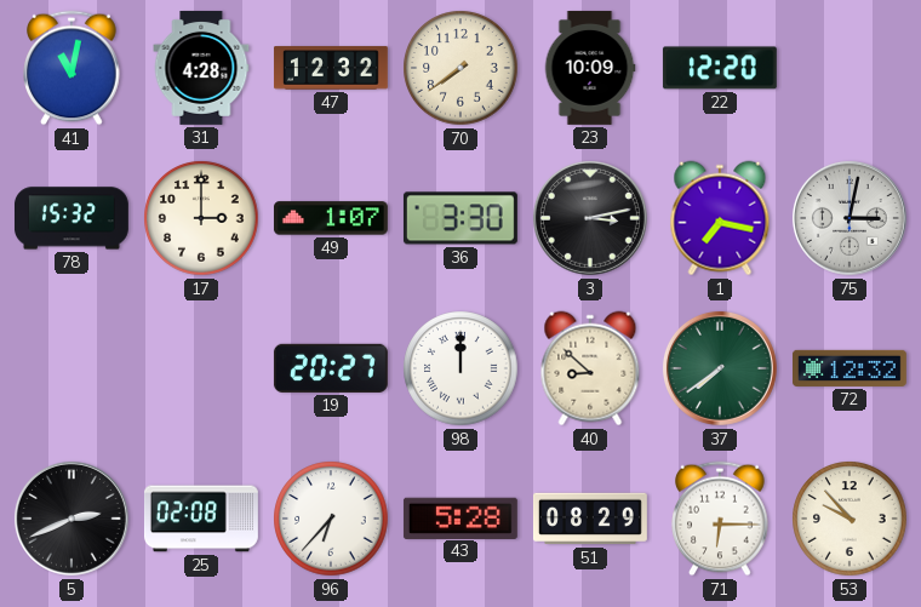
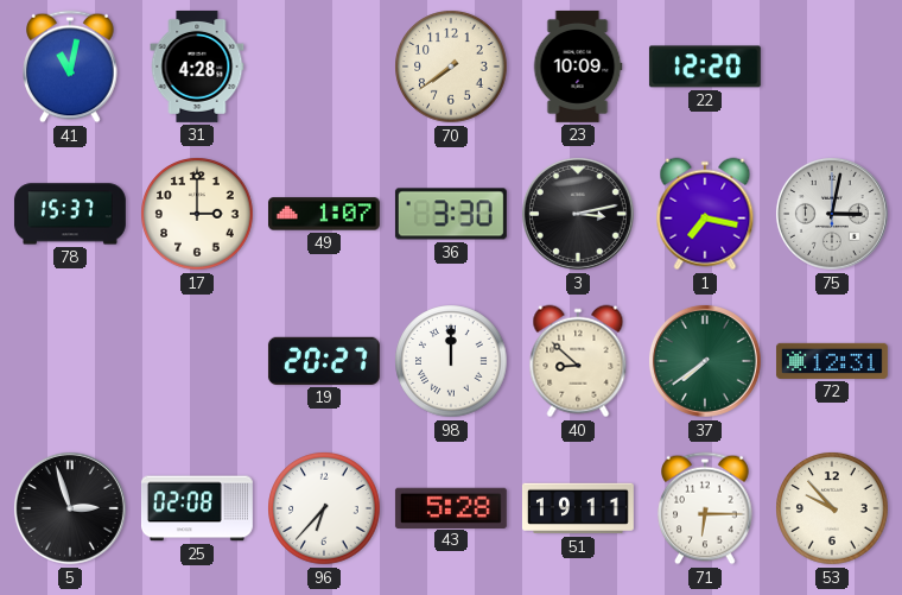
47: 12:32 -> none
78: 15:32 -> 15:37
72: 12:32 -> 12:31
5: 2:41 -> 2:57
51: 08:29 -> 19:11
